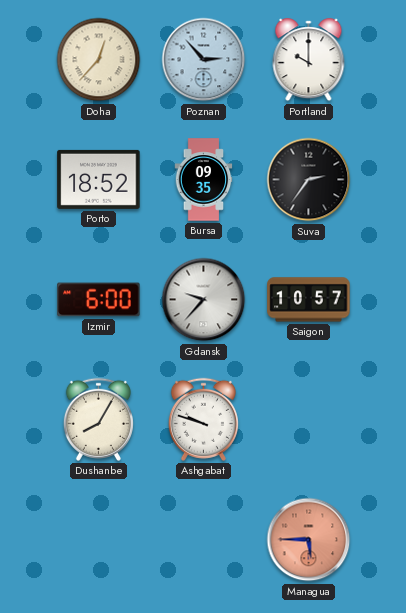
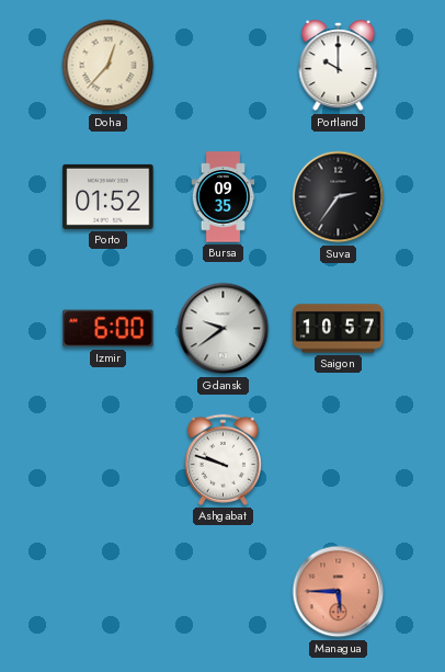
Poznan: 2:53 -> none
Porto: 18:52 -> 01:52
Gdansk: 9:37 -> 9:39
Dushanbe: 8:05 -> none
